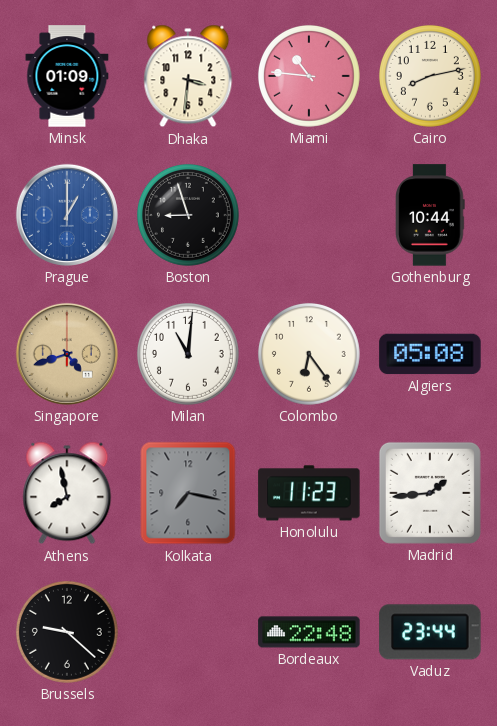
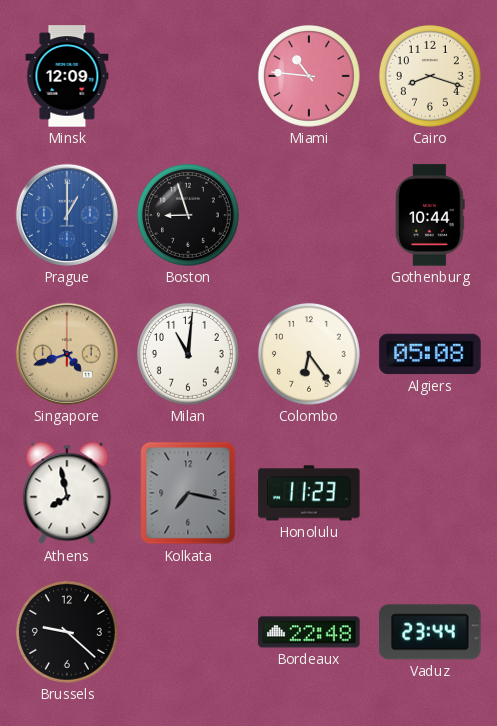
Minsk: 01:09 -> 12:09
Dhaka: 3:31 -> none
Cairo: 8:13 -> 8:18
Madrid: 1:44 -> none
